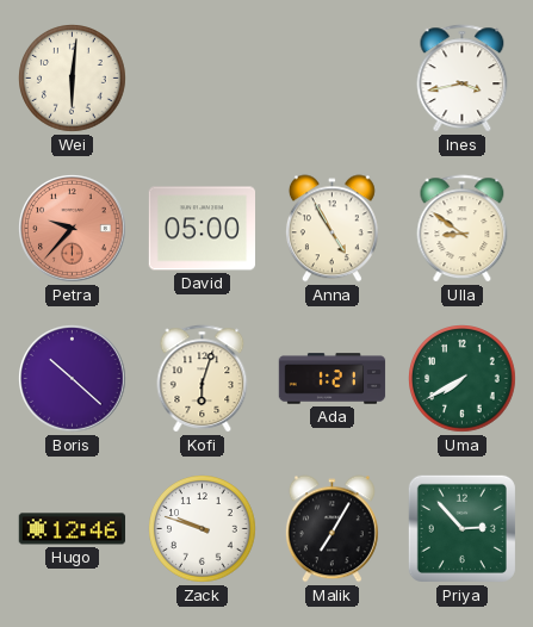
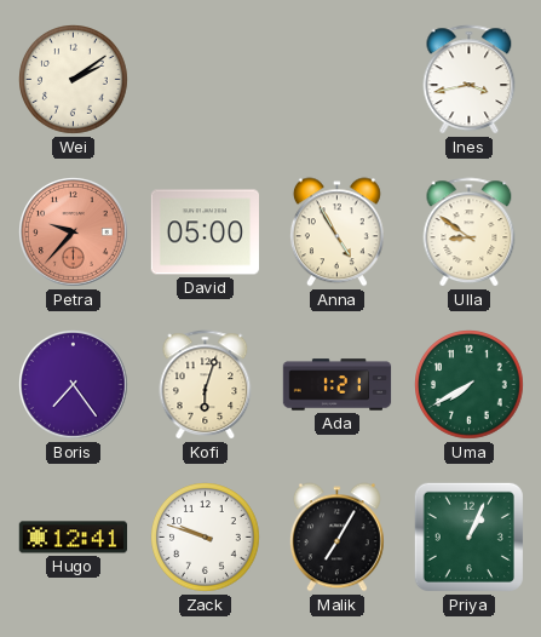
Wei: 6:01 -> 2:09
Boris: 10:22 -> 7:24
Hugo: 12:46 -> 12:41
Priya: 2:53 -> 1:04
